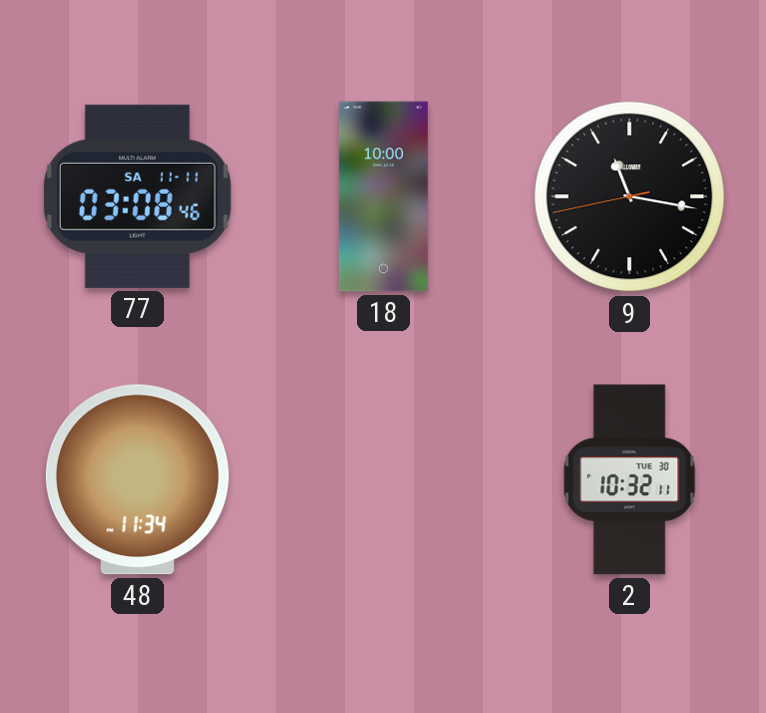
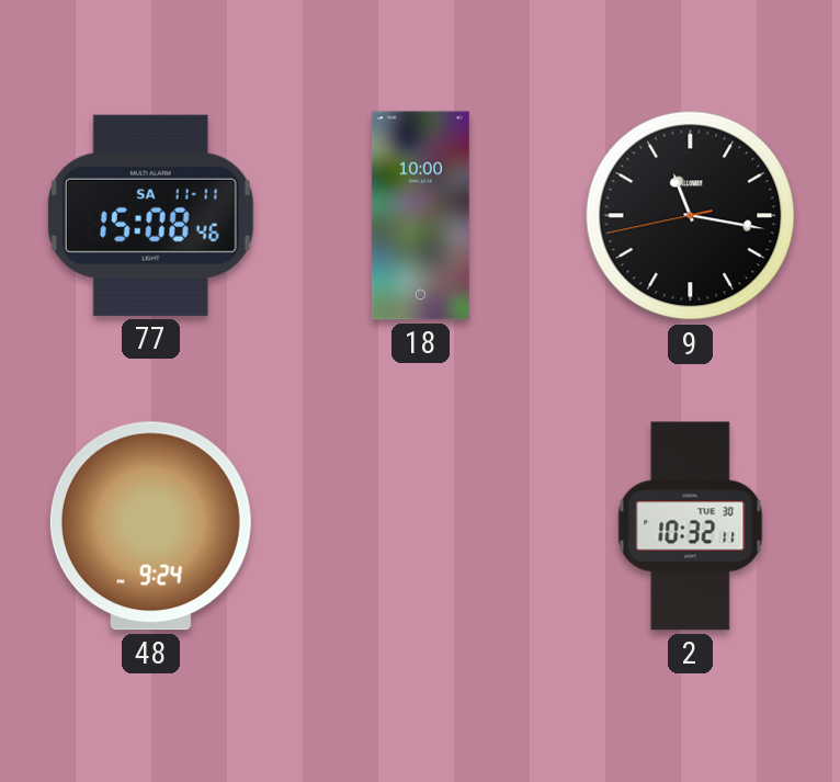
77: 03:08 -> 15:08
48: 11:34 -> 9:24
